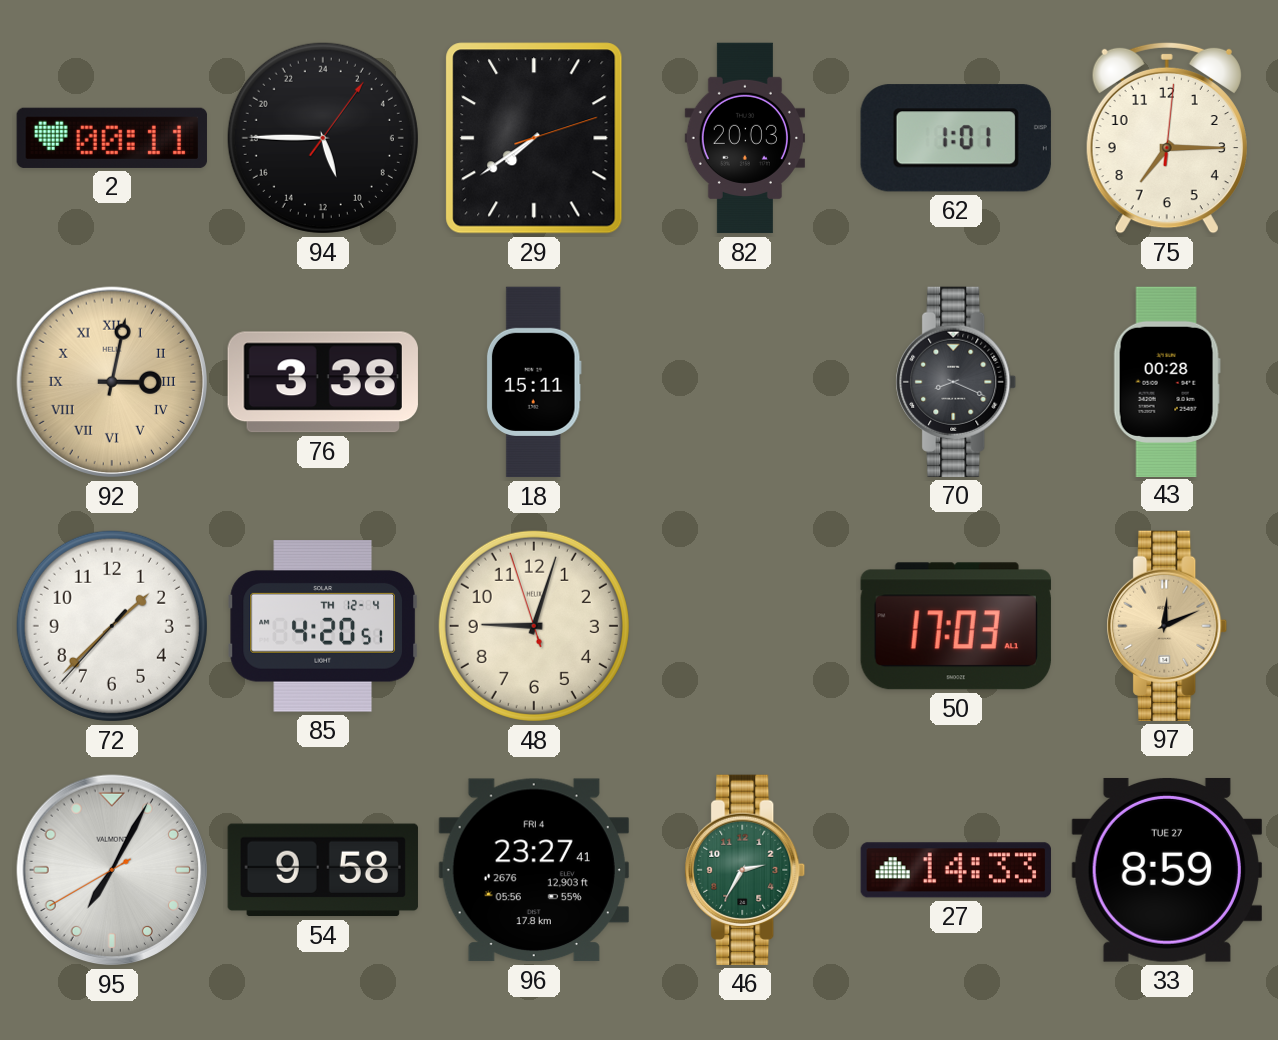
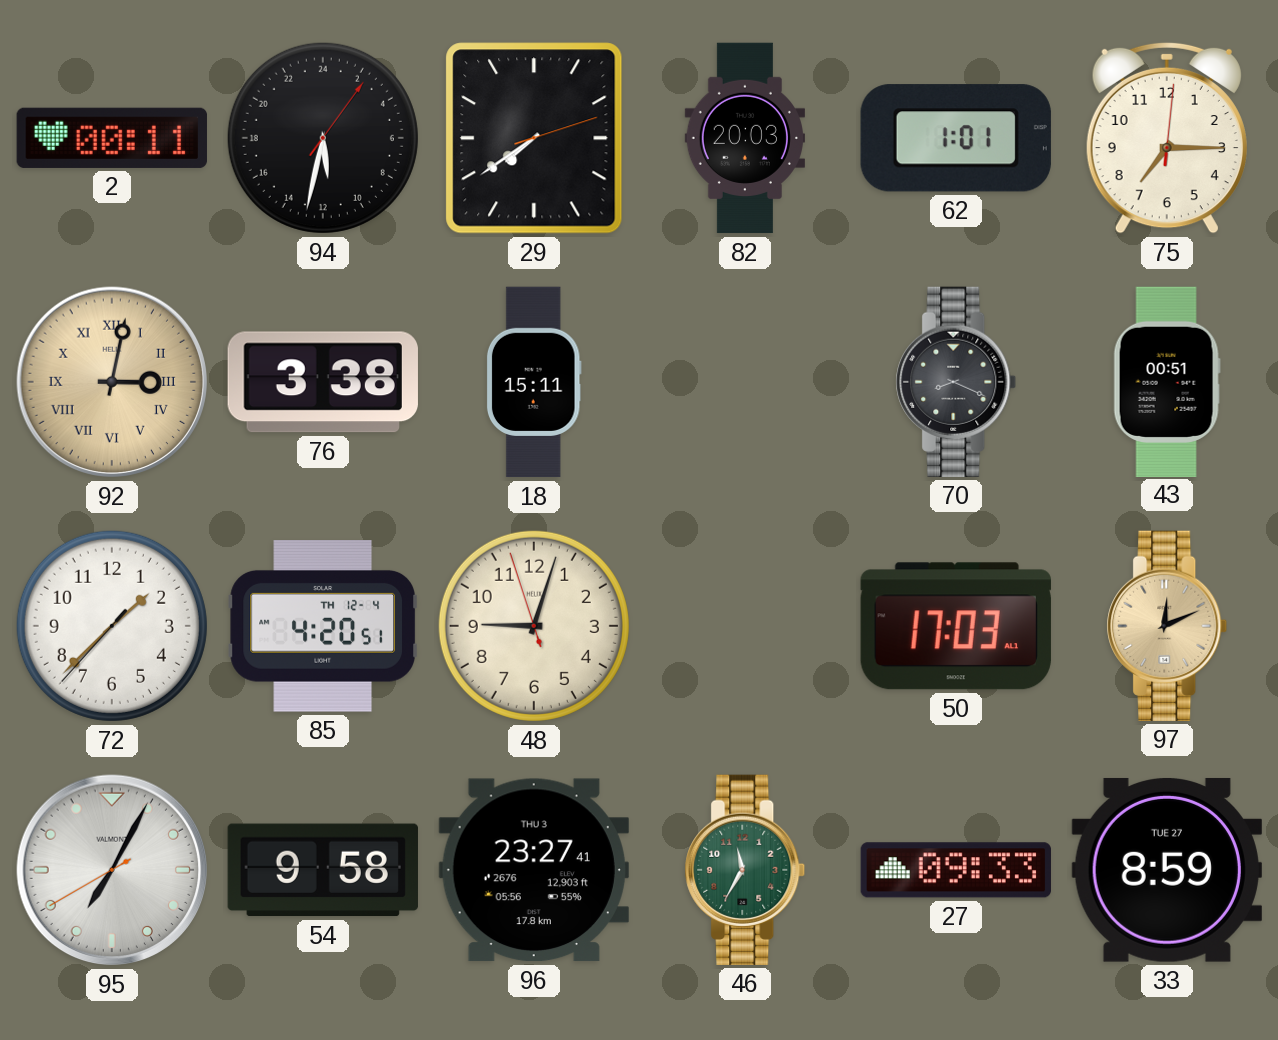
94: 10:45 -> 11:32
43: 00:28 -> 00:51
96 date: FRI 4 -> THU 3
46: 2:35 -> 11:35
27: 14:33 -> 09:33
